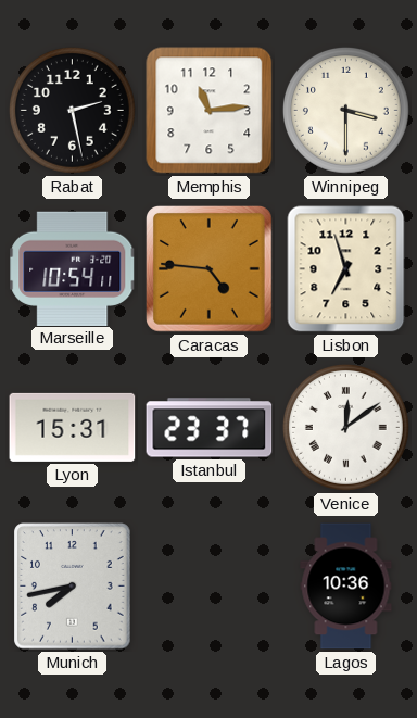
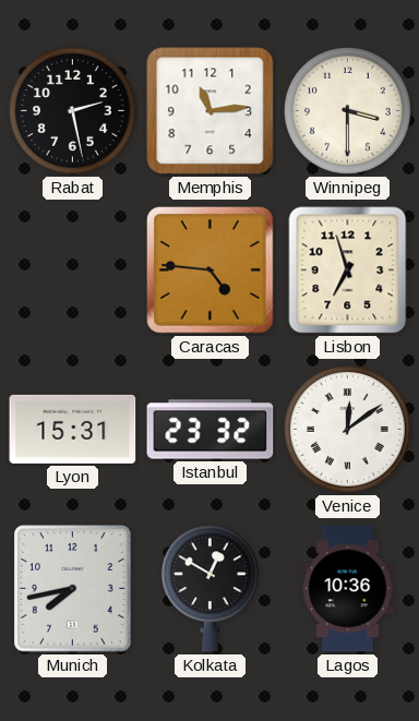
Marseille: 10:54 -> none
Istanbul: 23:37 -> 23:32
Kolkata: none -> 12:50
